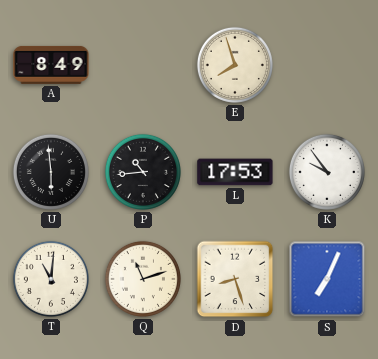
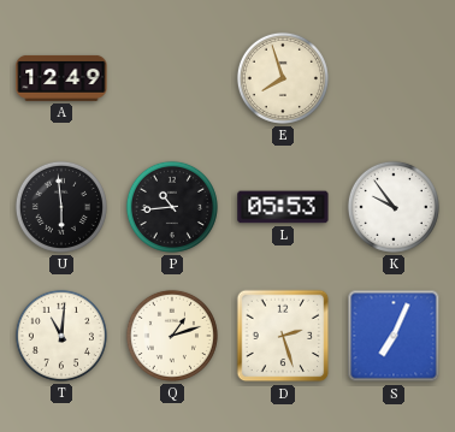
A: 8:49 -> 12:49
L: 17:53 -> 05:53
Q: 11:12 -> 1:12
D: 8:27 -> 2:27
